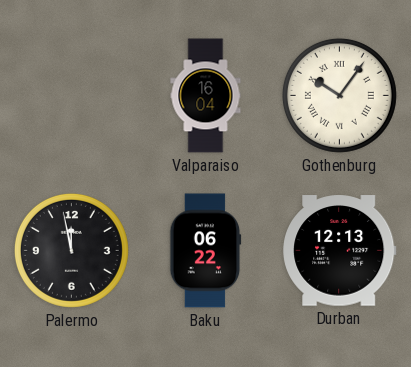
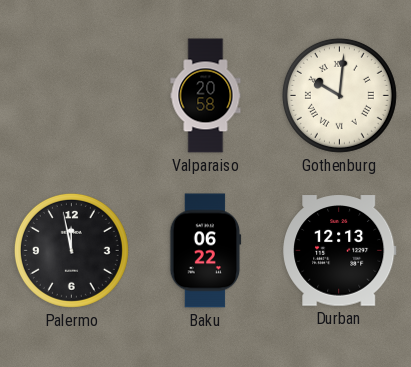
Valparaiso: 16:04 -> 20:58
Gothenburg: 10:06 -> 10:01
